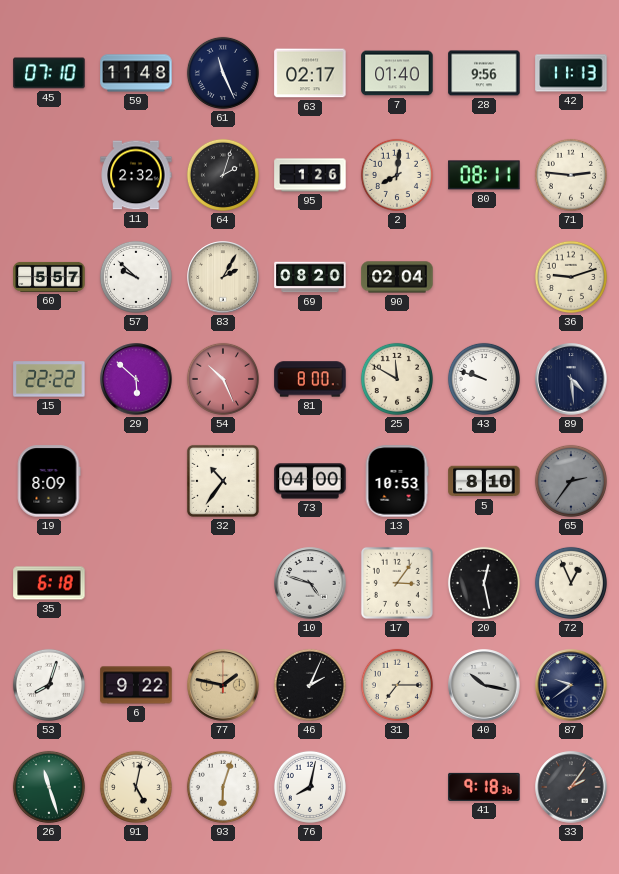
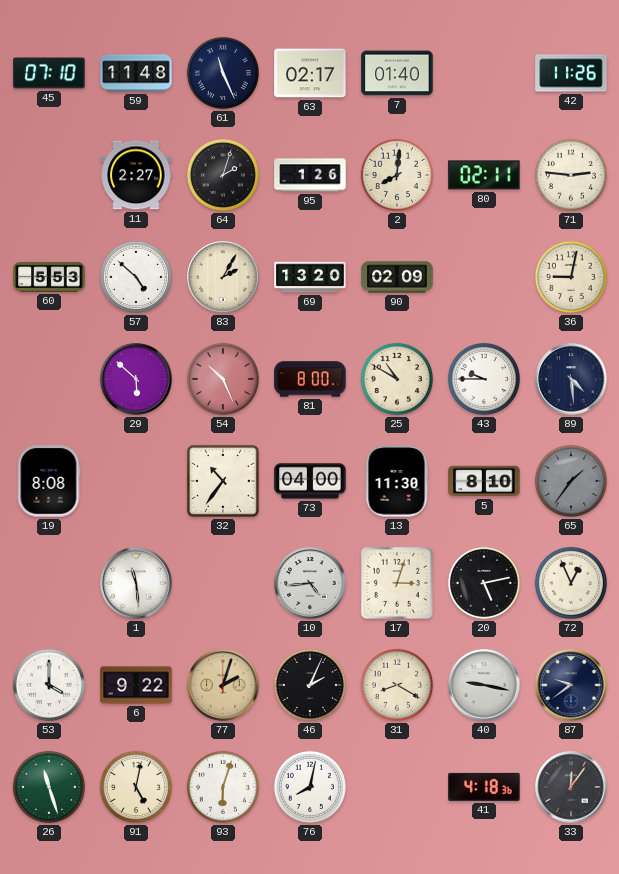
28: 9:56 -> none
42: 11:13 -> 11:26
11: 2:32 -> 2:27
80: 08:11 -> 02:11
60: 5:57 -> 5:53
57: 9:52 -> 4:52
69: 08:20 -> 13:20
90: 02:04 -> 02:09
36: 9:12 -> 9:02
15: 22:22 -> none
25: 11:50 -> 10:50
43: 9:48 -> 9:45
19: 8:09 -> 8:08
13: 10:53 -> 11:30
65: 2:36 -> 1:36
35: 6:18 -> none
1: none -> 11:29
10: 4:48 -> 4:44
17: 3:06 -> 3:03
20: 12:28 -> 5:13
53: 8:03 -> 4:00
77: 1:47 -> 2:03
31: 7:15 -> 8:20
40: 10:17 -> 9:17
41: 9:18 -> 4:18
33: 2:06 -> 12:06
